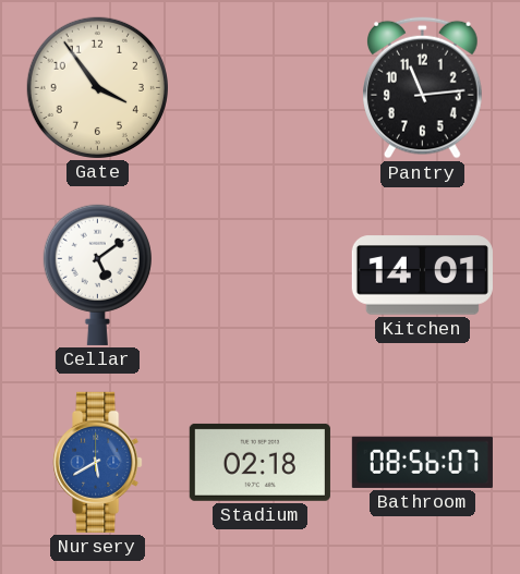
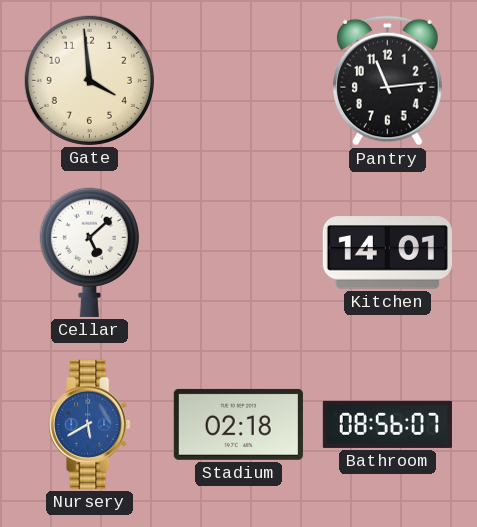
Gate: 3:54 -> 3:59
Cellar: 5:09 -> 5:08
